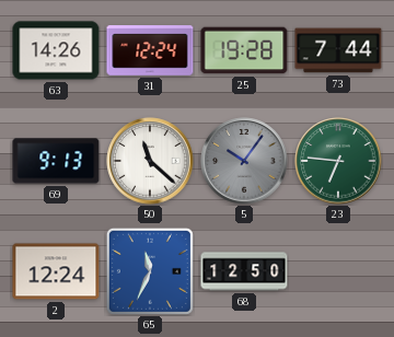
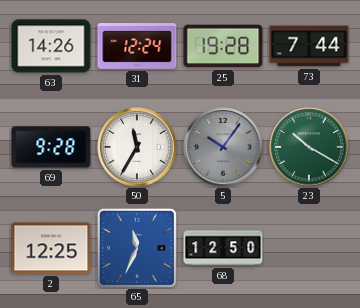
69: 9:13 -> 9:28
50: 11:22 -> 11:35
23: 6:46 -> 10:20
2: 12:24 -> 12:25
